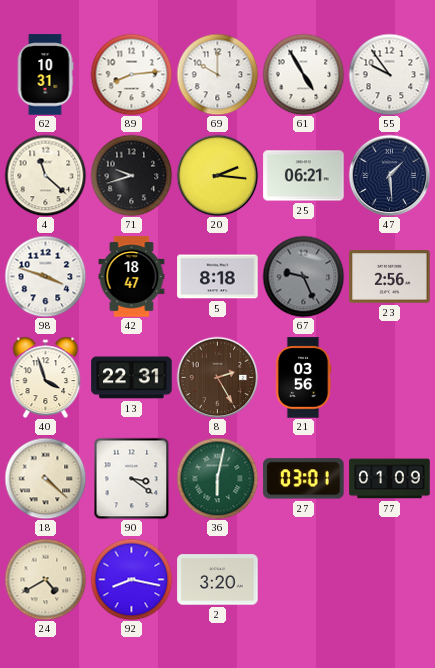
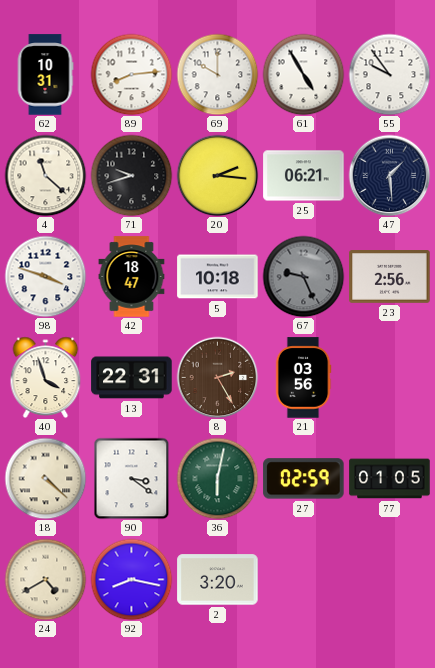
5: 8:18 -> 10:18
27: 03:01 -> 02:59
77: 01:09 -> 01:05
